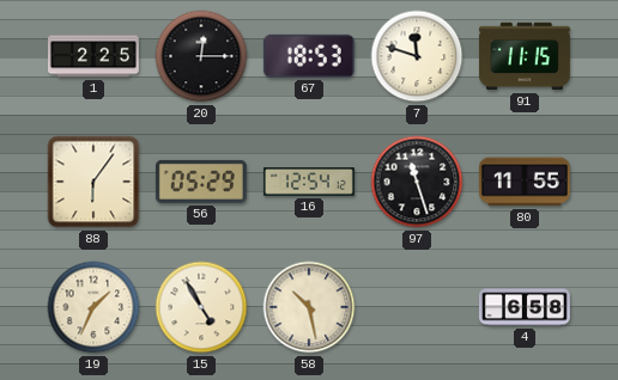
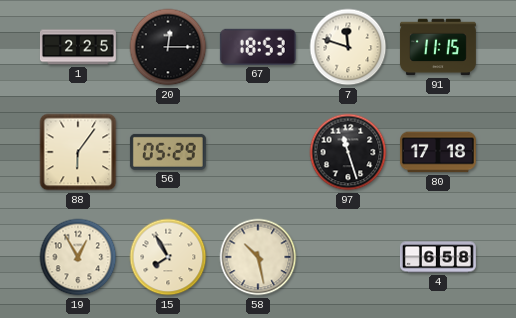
16: 12:54 -> none
80: 11:55 -> 17:18
19: 1:34 -> 12:55
15: 4:55 -> 7:55
